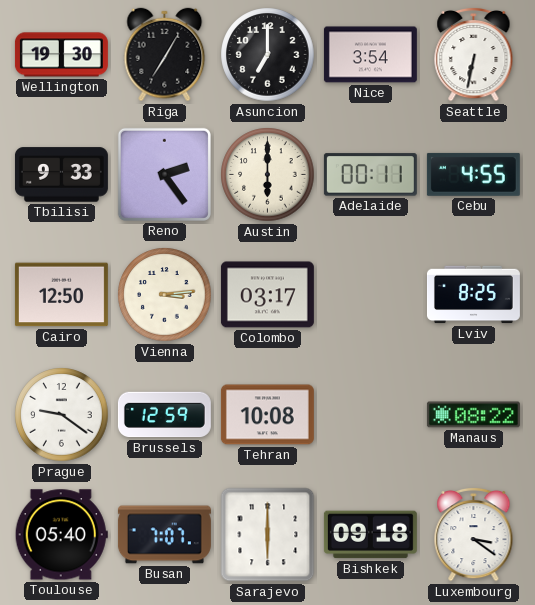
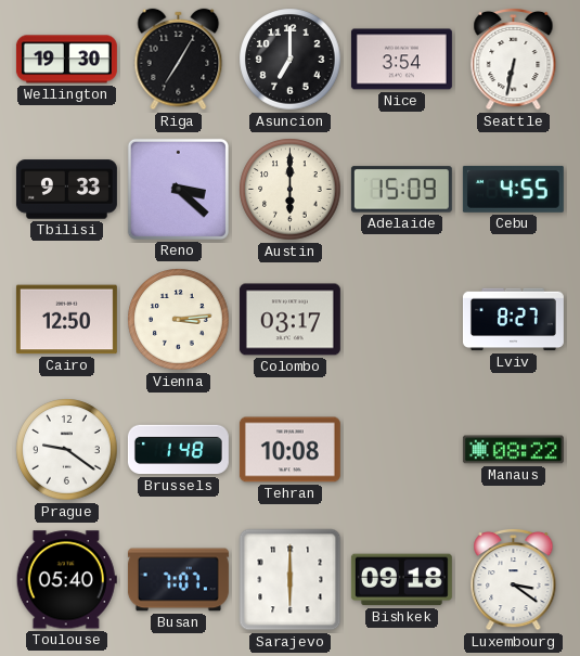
Reno: 2:24 -> 3:22
Adelaide: 00:11 -> 15:09
Lviv: 8:25 -> 8:27
Brussels: 12:59 -> 1:48
